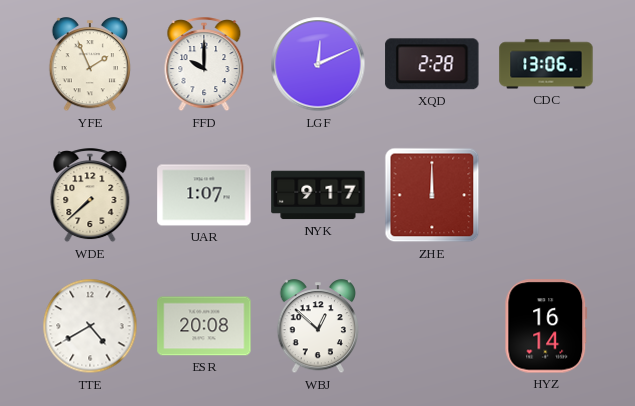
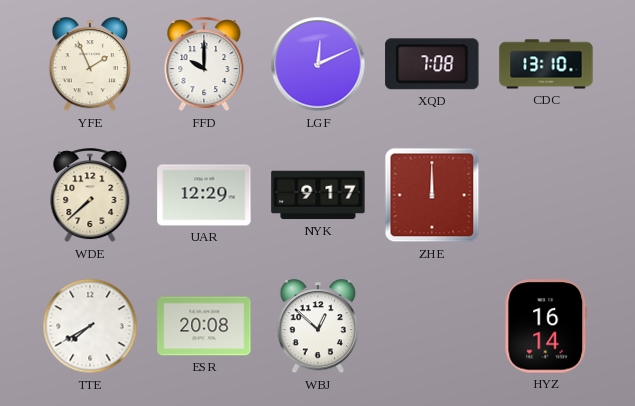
XQD: 2:28 -> 7:08
CDC: 13:06 -> 13:10
UAR: 1:07 -> 12:29
TTE: 4:40 -> 7:40
